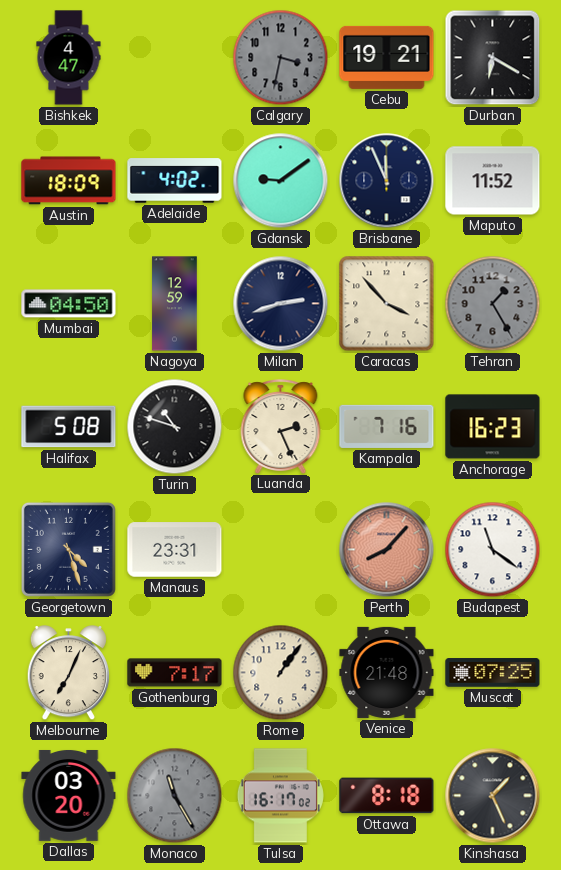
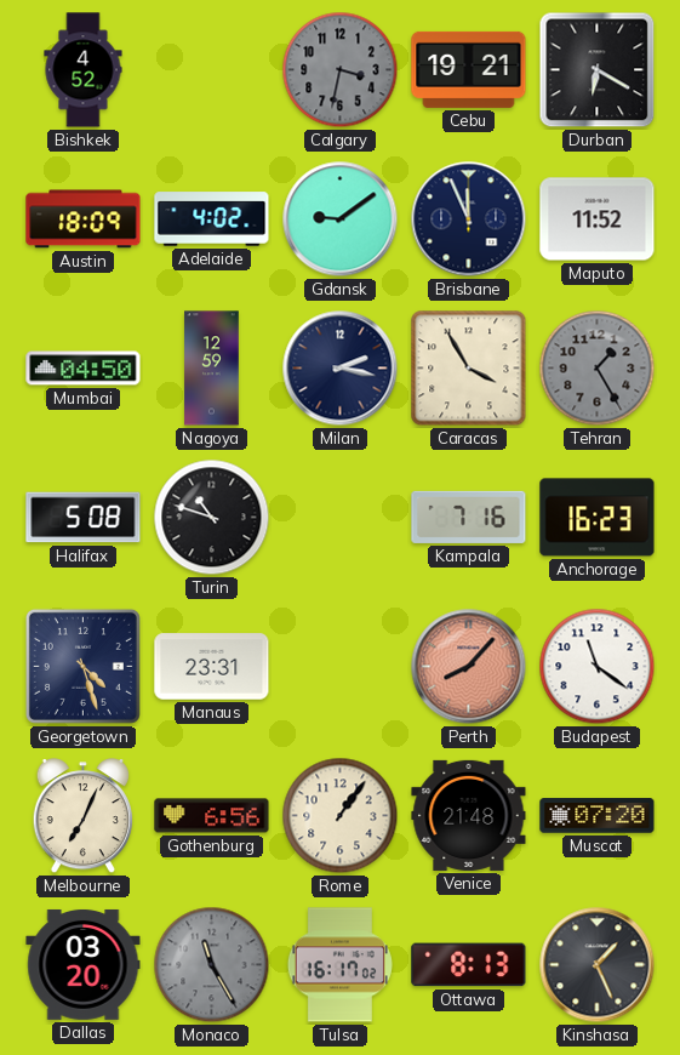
Bishkek: 4:47 -> 4:52
Milan: 2:42 -> 2:17
Caracas: 3:53 -> 3:55
Luanda: 2:26 -> none
Gothenburg: 7:17 -> 6:56
Muscat: 07:25 -> 07:20
Ottawa: 8:18 -> 8:13
